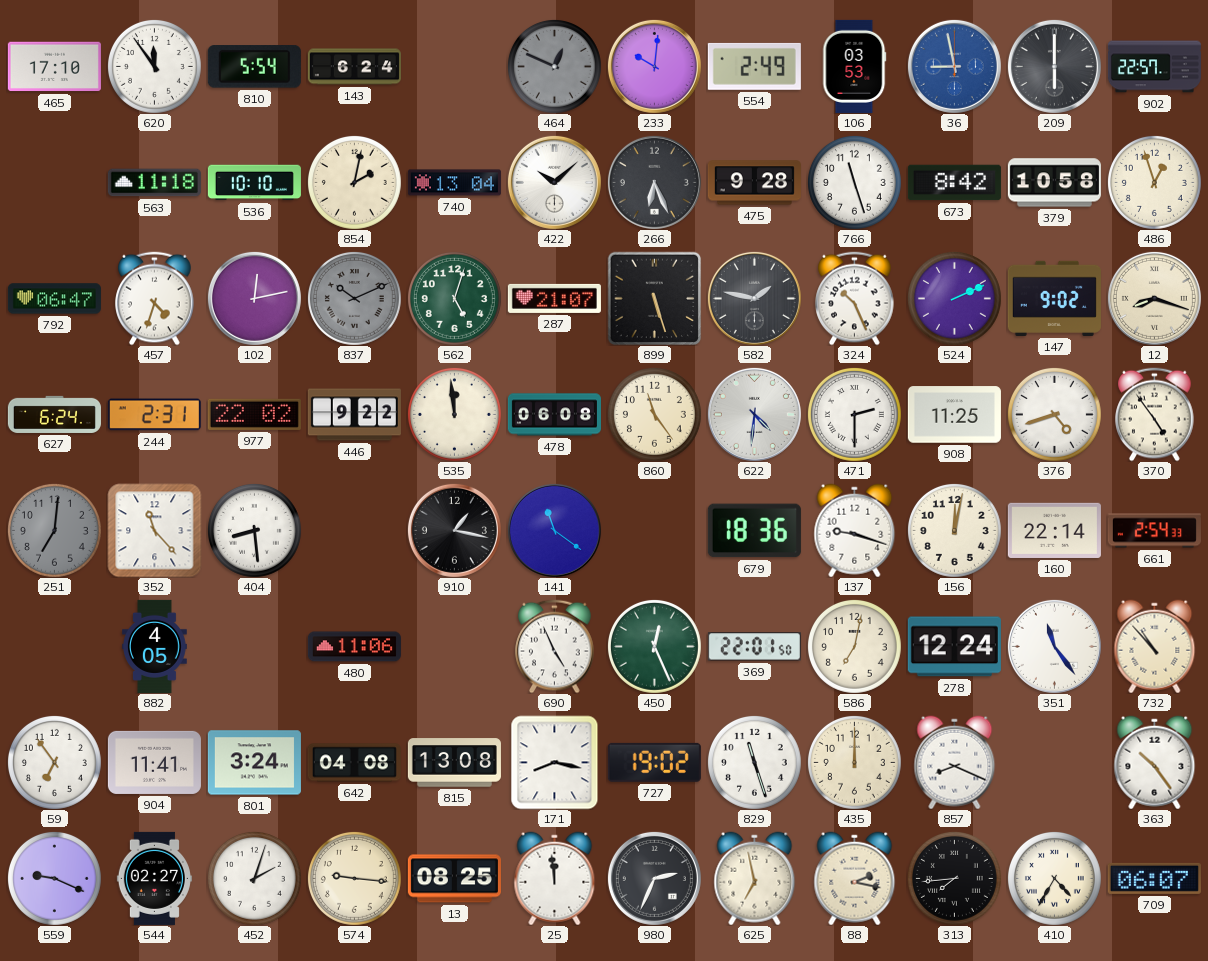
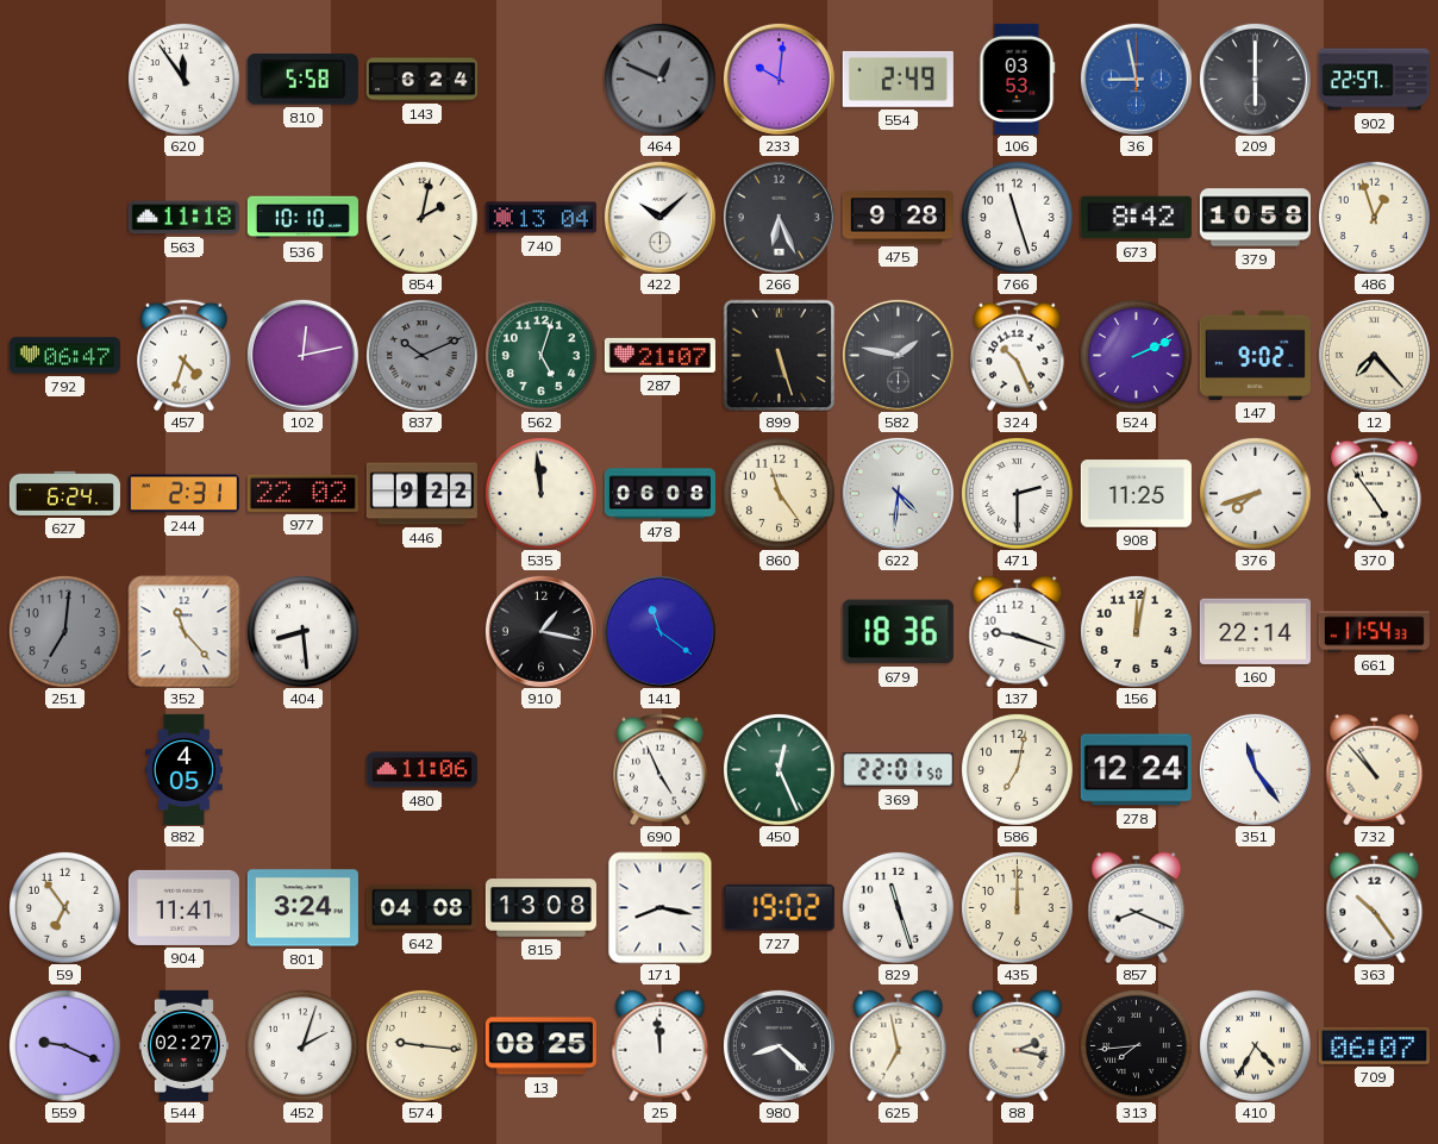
465: 17:10 -> none
810: 5:54 -> 5:58
12: 8:18 -> 7:23
376: 4:42 -> 7:42
661: 2:54 -> 11:54
980: 2:34 -> 8:22
